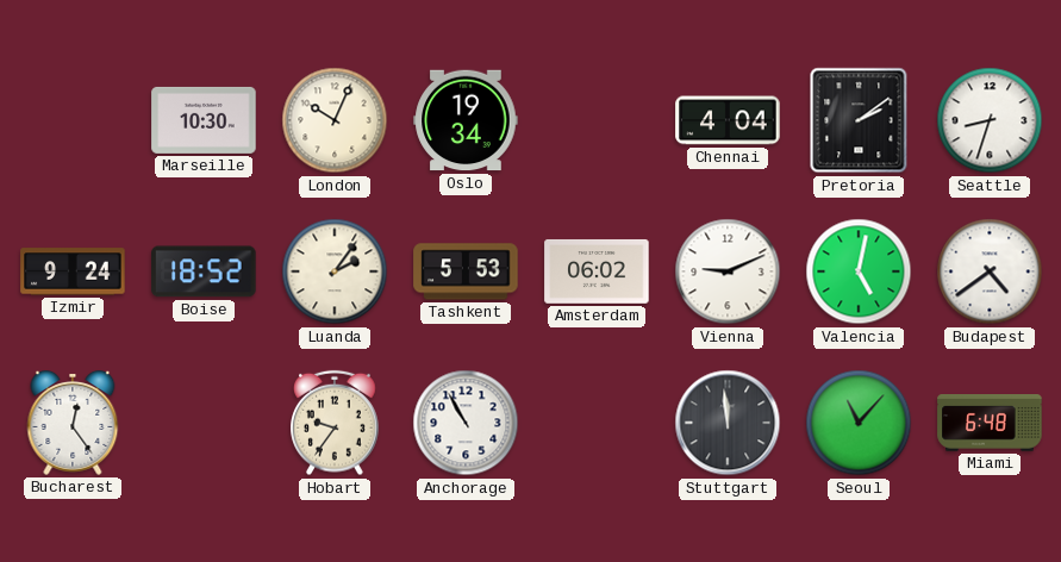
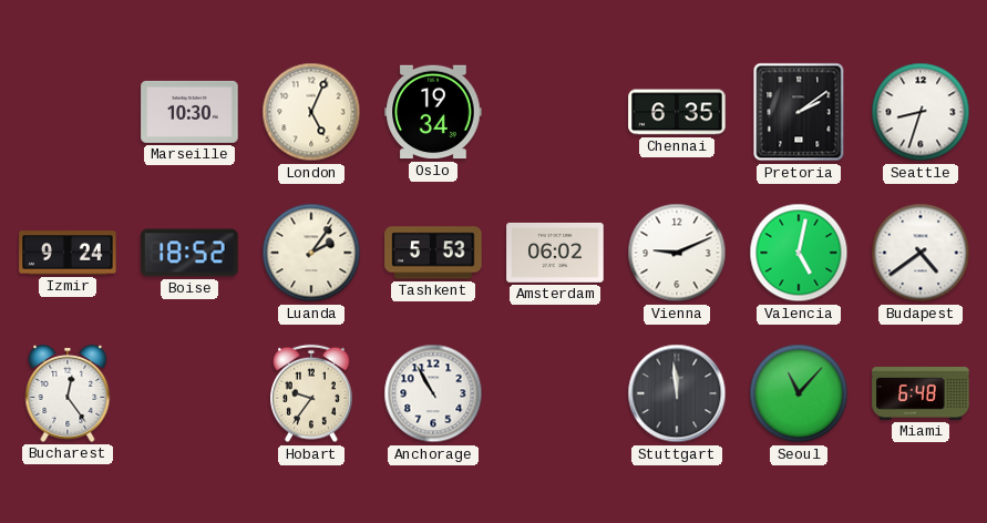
London: 10:04 -> 5:04
Chennai: 4:04 -> 6:35
